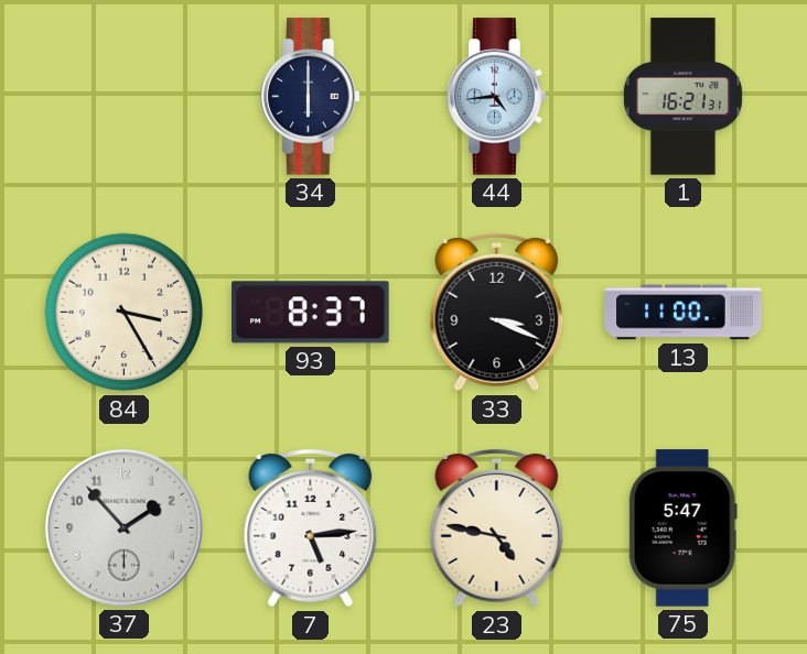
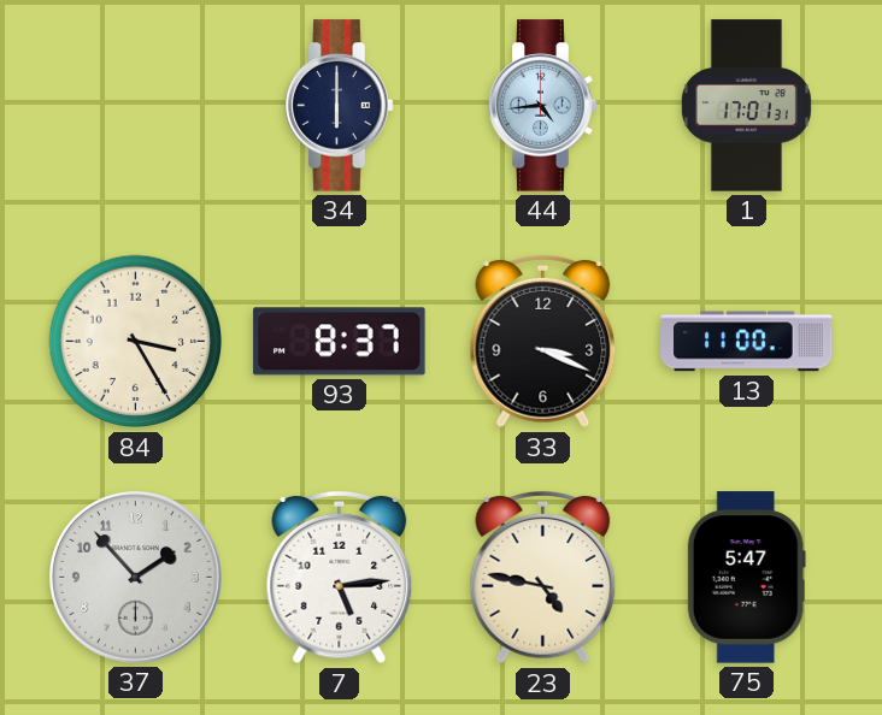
1: 16:21 -> 17:01
